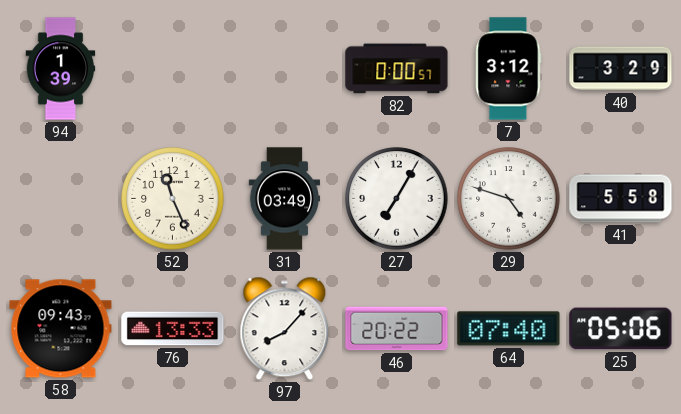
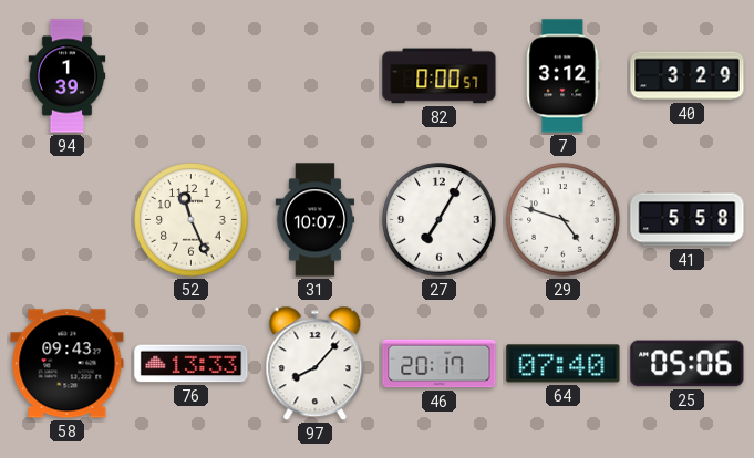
31: 03:49 -> 10:07
46: 20:22 -> 20:17
